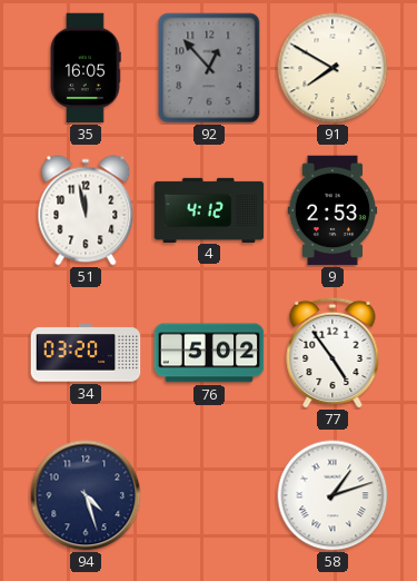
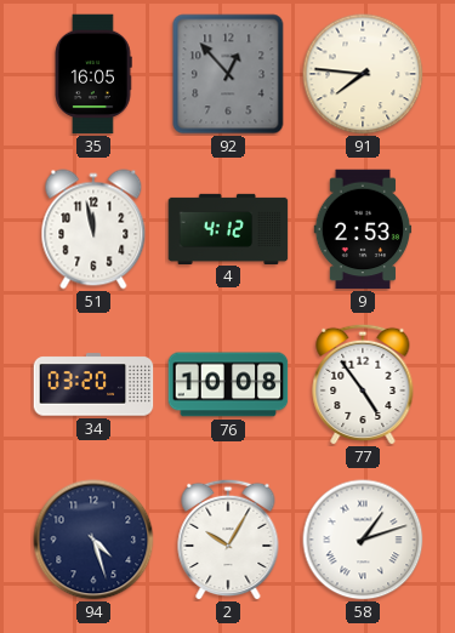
91: 7:50 -> 7:46
76: 5:02 -> 10:08
2: none -> 10:05
